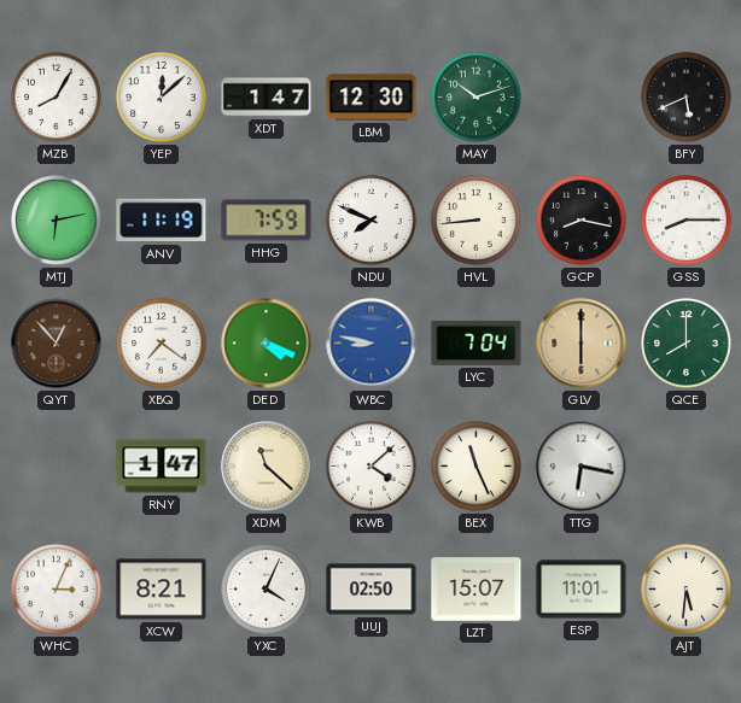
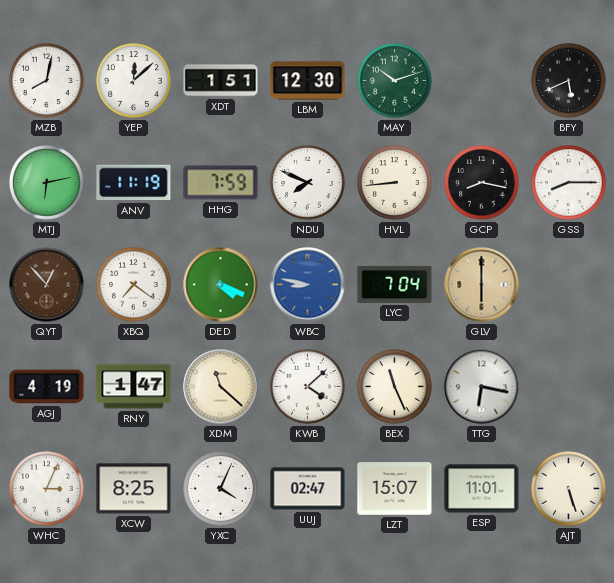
MZB: 8:05 -> 8:02
XDT: 1:47 -> 1:51
QCE: 8:00 -> none
AGJ: none -> 4:19
XCW: 8:21 -> 8:25
UUJ: 02:50 -> 02:47
AJT: 5:31 -> 5:27
